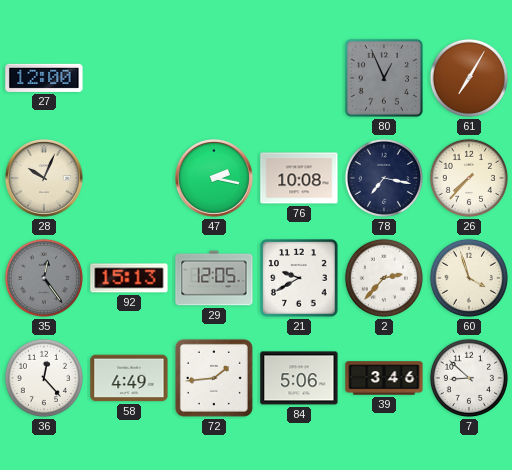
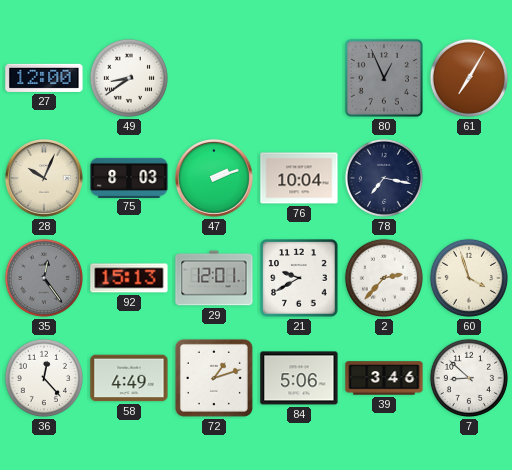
49: none -> 8:39
75: none -> 8:03
47: 2:17 -> 2:12
76: 10:08 -> 10:04
26: 7:37 -> none
29: 12:05 -> 12:01
72: 1:44 -> 1:12
